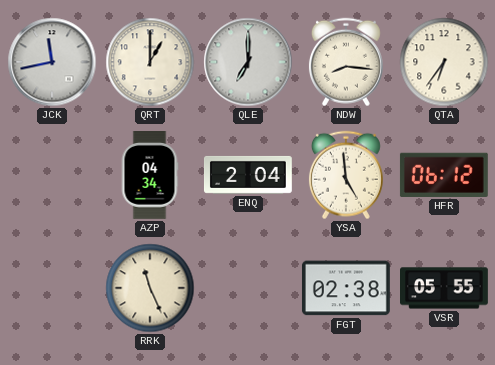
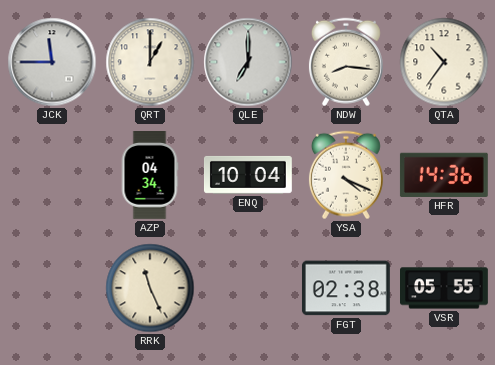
JCK: 11:43 -> 11:45
QTA: 6:36 -> 10:36
ENQ: 2:04 -> 10:04
YSA: 4:59 -> 4:19
HFR: 06:12 -> 14:36
